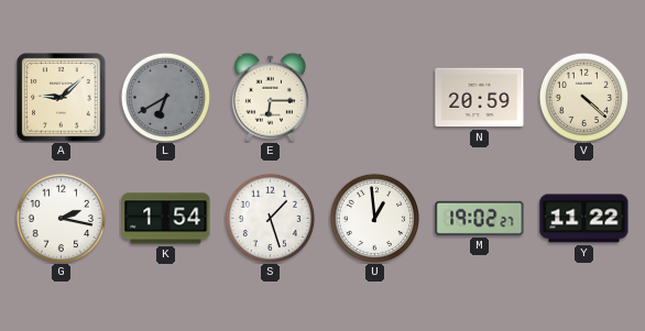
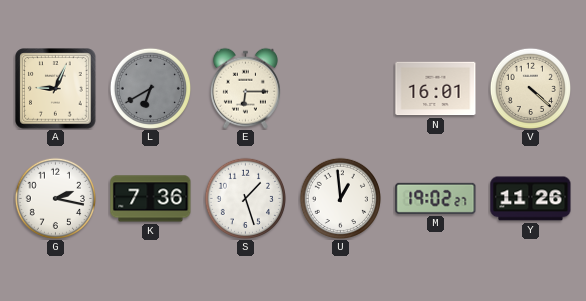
A: 9:08 -> 9:04
N: 20:59 -> 16:01
K: 1:54 -> 7:36
Y: 11:22 -> 11:26
